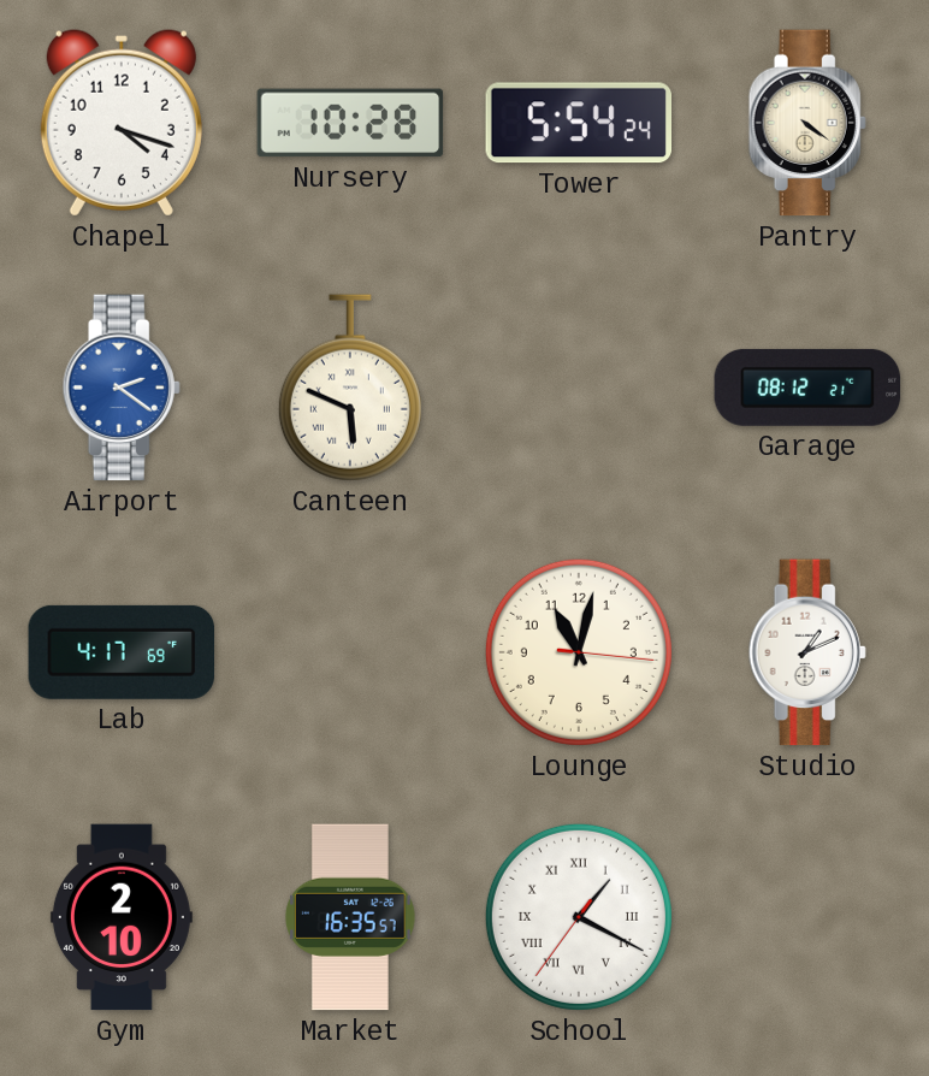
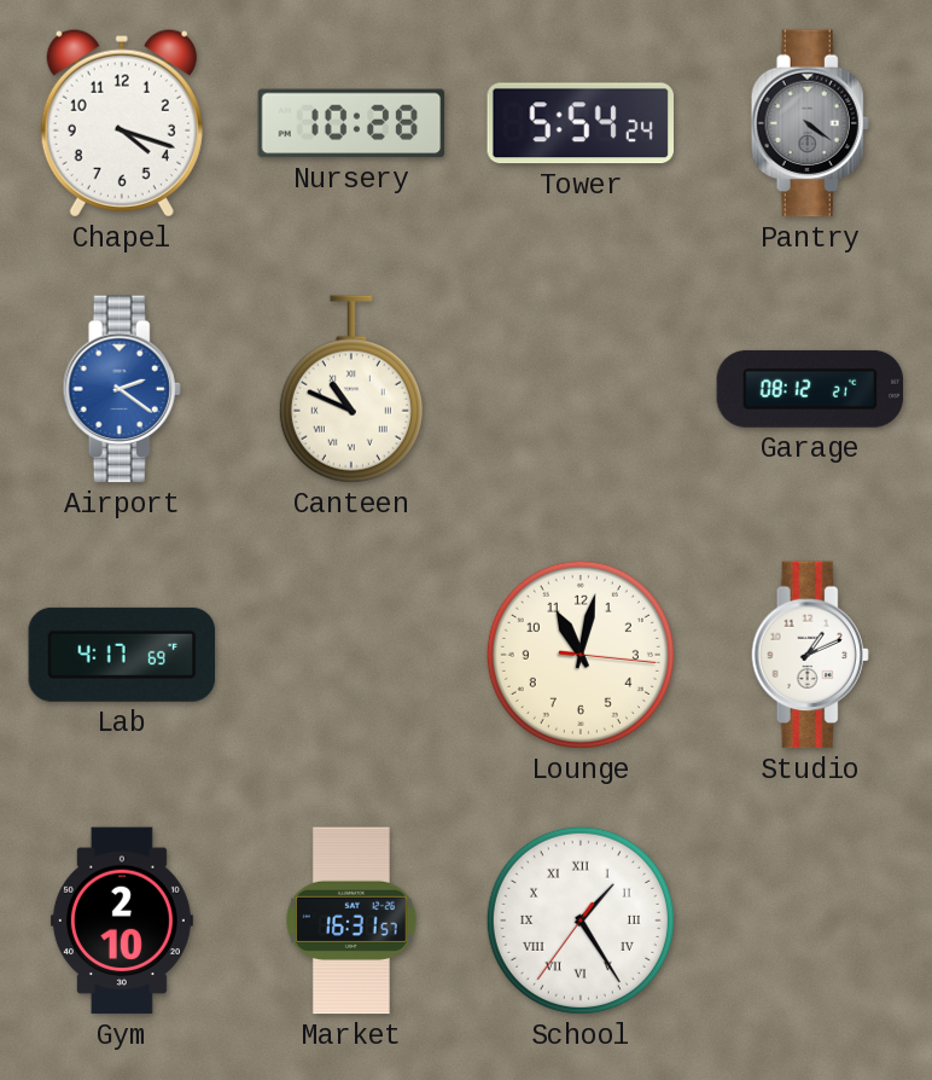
Pantry dial: cream -> grey
Canteen: 5:49 -> 10:49
Market: 16:35 -> 16:31
School: 1:19 -> 1:24
